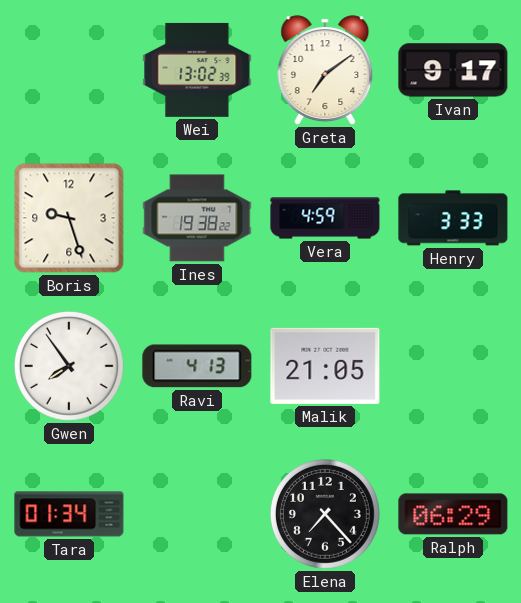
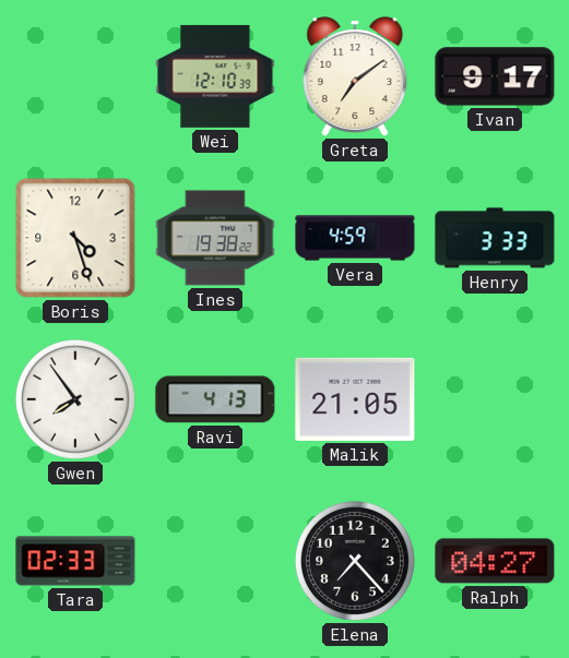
Wei: 13:02 -> 12:10
Boris: 9:27 -> 4:27
Tara: 01:34 -> 02:33
Ralph: 06:29 -> 04:27
